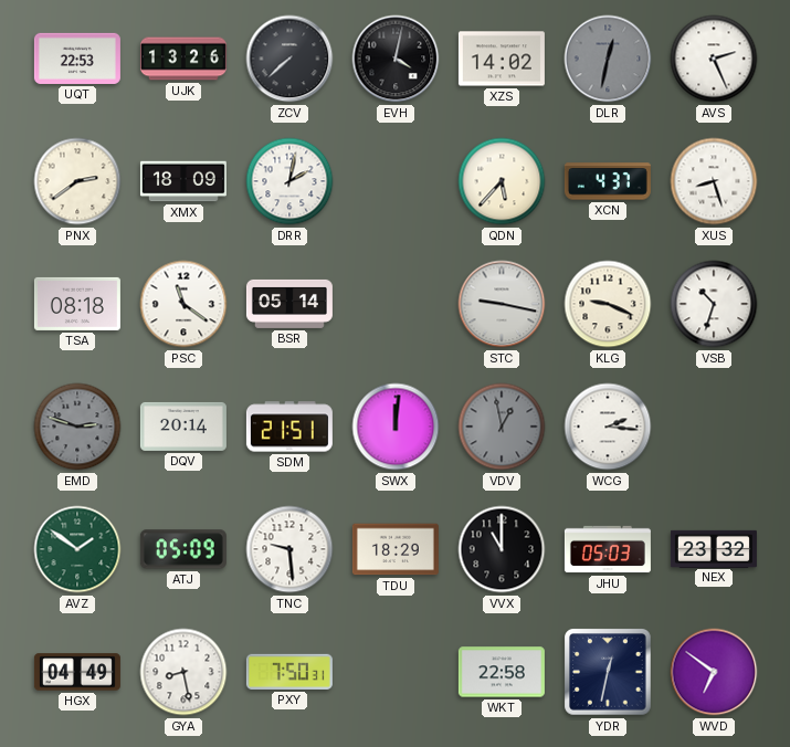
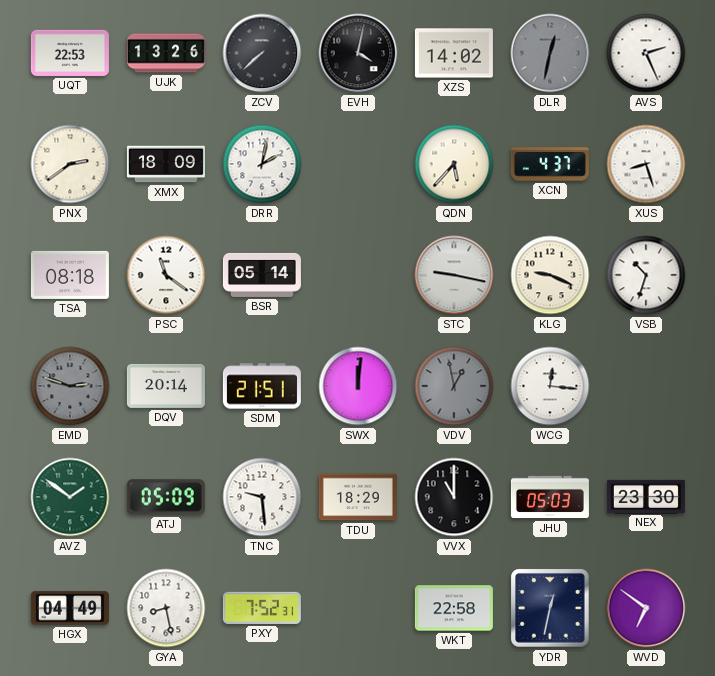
WCG: 2:16 -> 12:16
NEX: 23:32 -> 23:30
PXY: 7:50 -> 7:52
